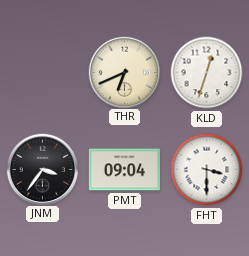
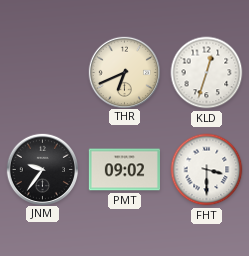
JNM: 3:36 -> 9:36
PMT: 09:04 -> 09:02
